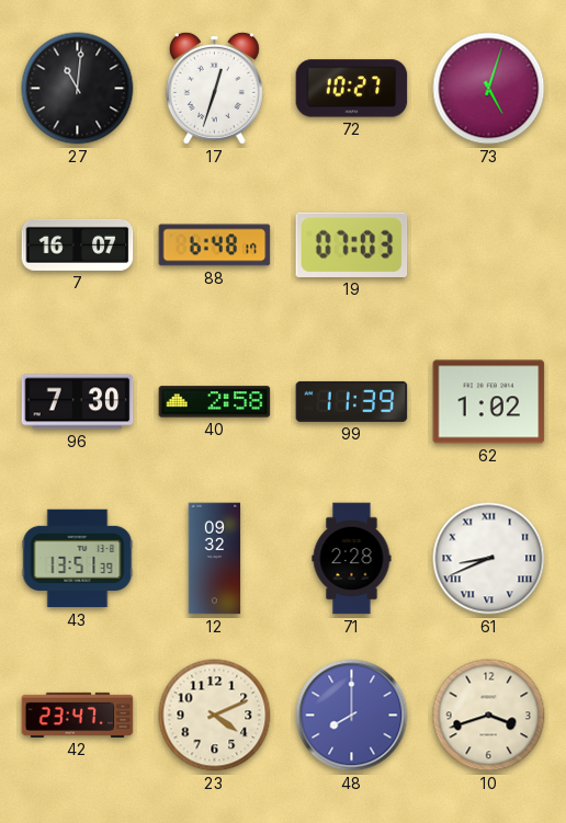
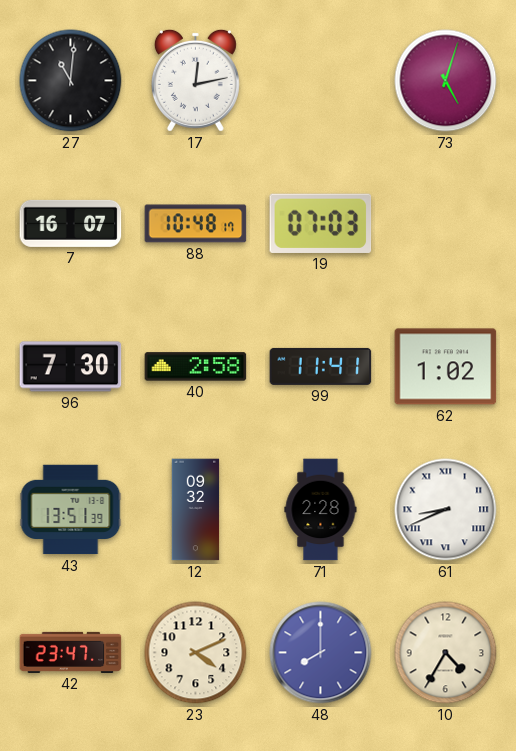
17: 12:33 -> 12:13
72: 10:27 -> none
88: 6:48 -> 10:48
99: 11:39 -> 11:41
10: 3:42 -> 4:35
